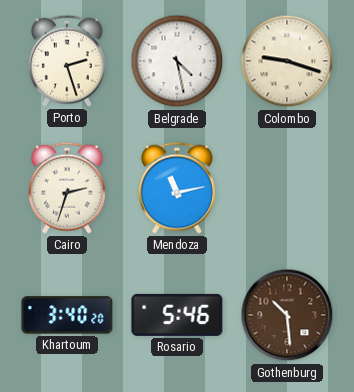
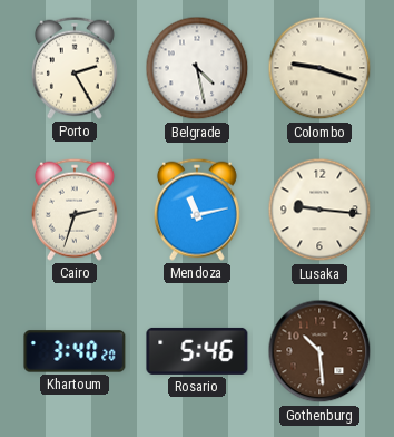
Porto: 2:27 -> 2:25
Lusaka: none -> 9:16
